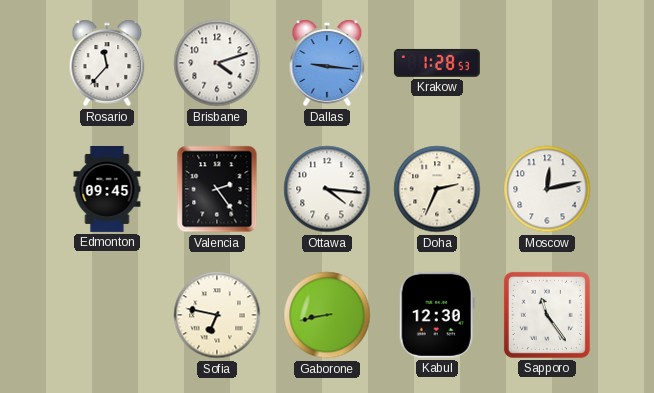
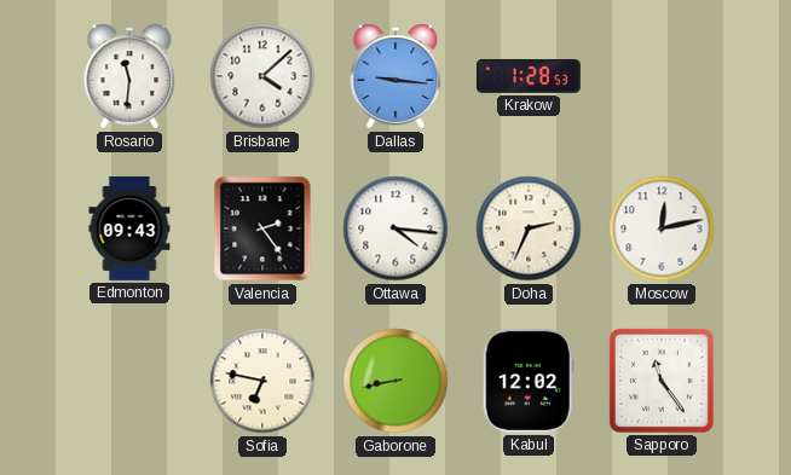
Rosario: 11:37 -> 11:31
Brisbane: 4:12 -> 4:08
Edmonton: 09:45 -> 09:43
Kabul: 12:30 -> 12:02
